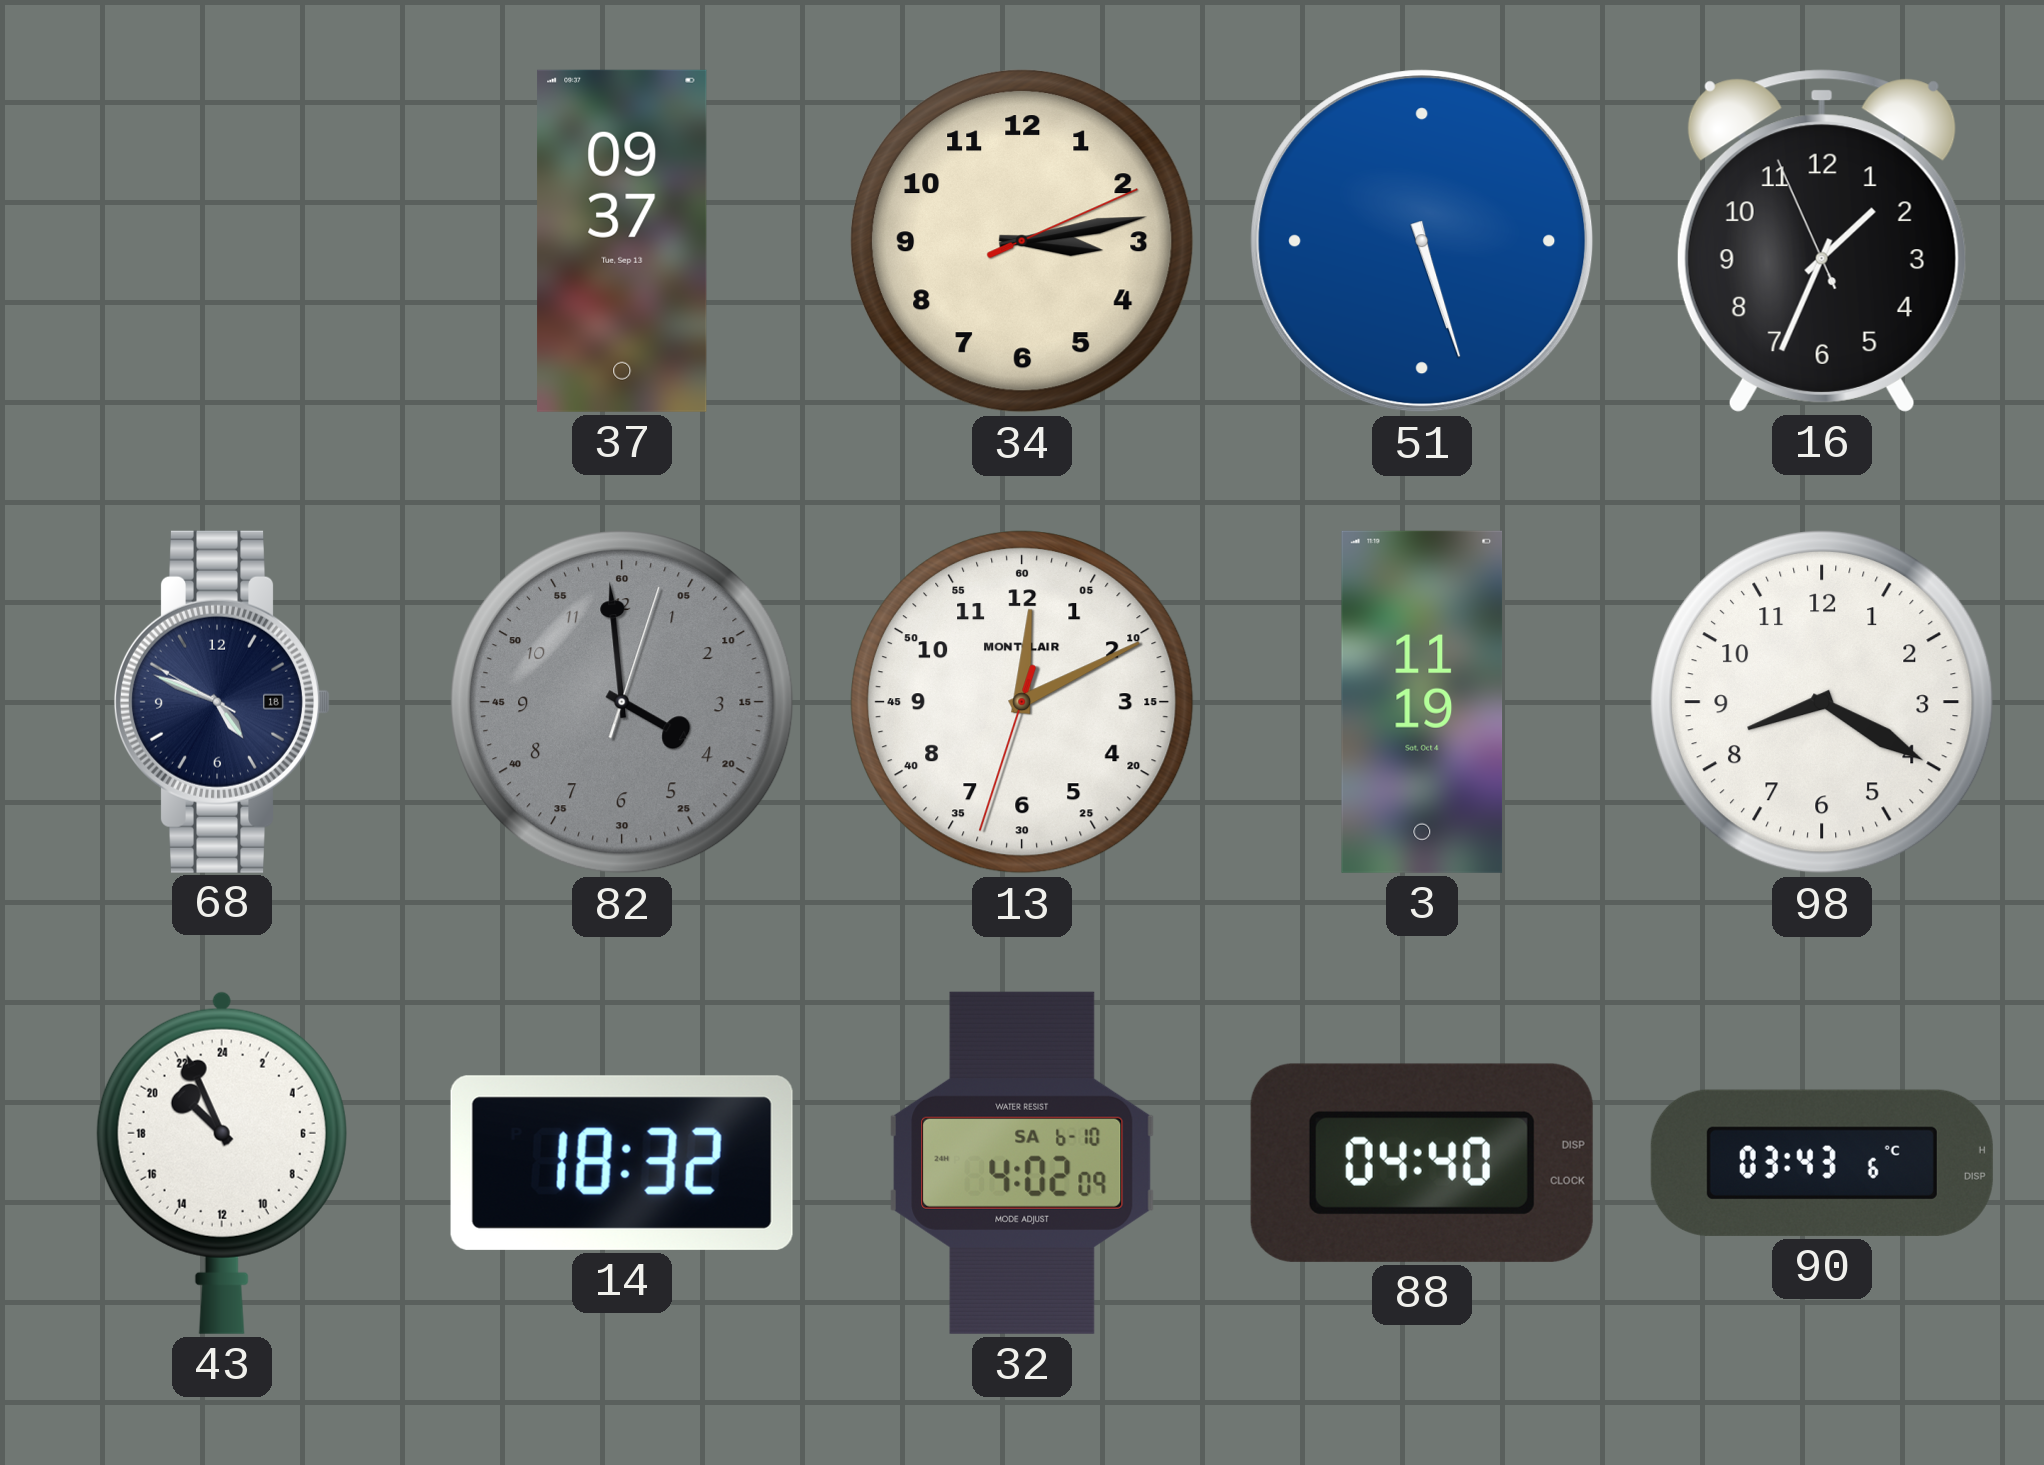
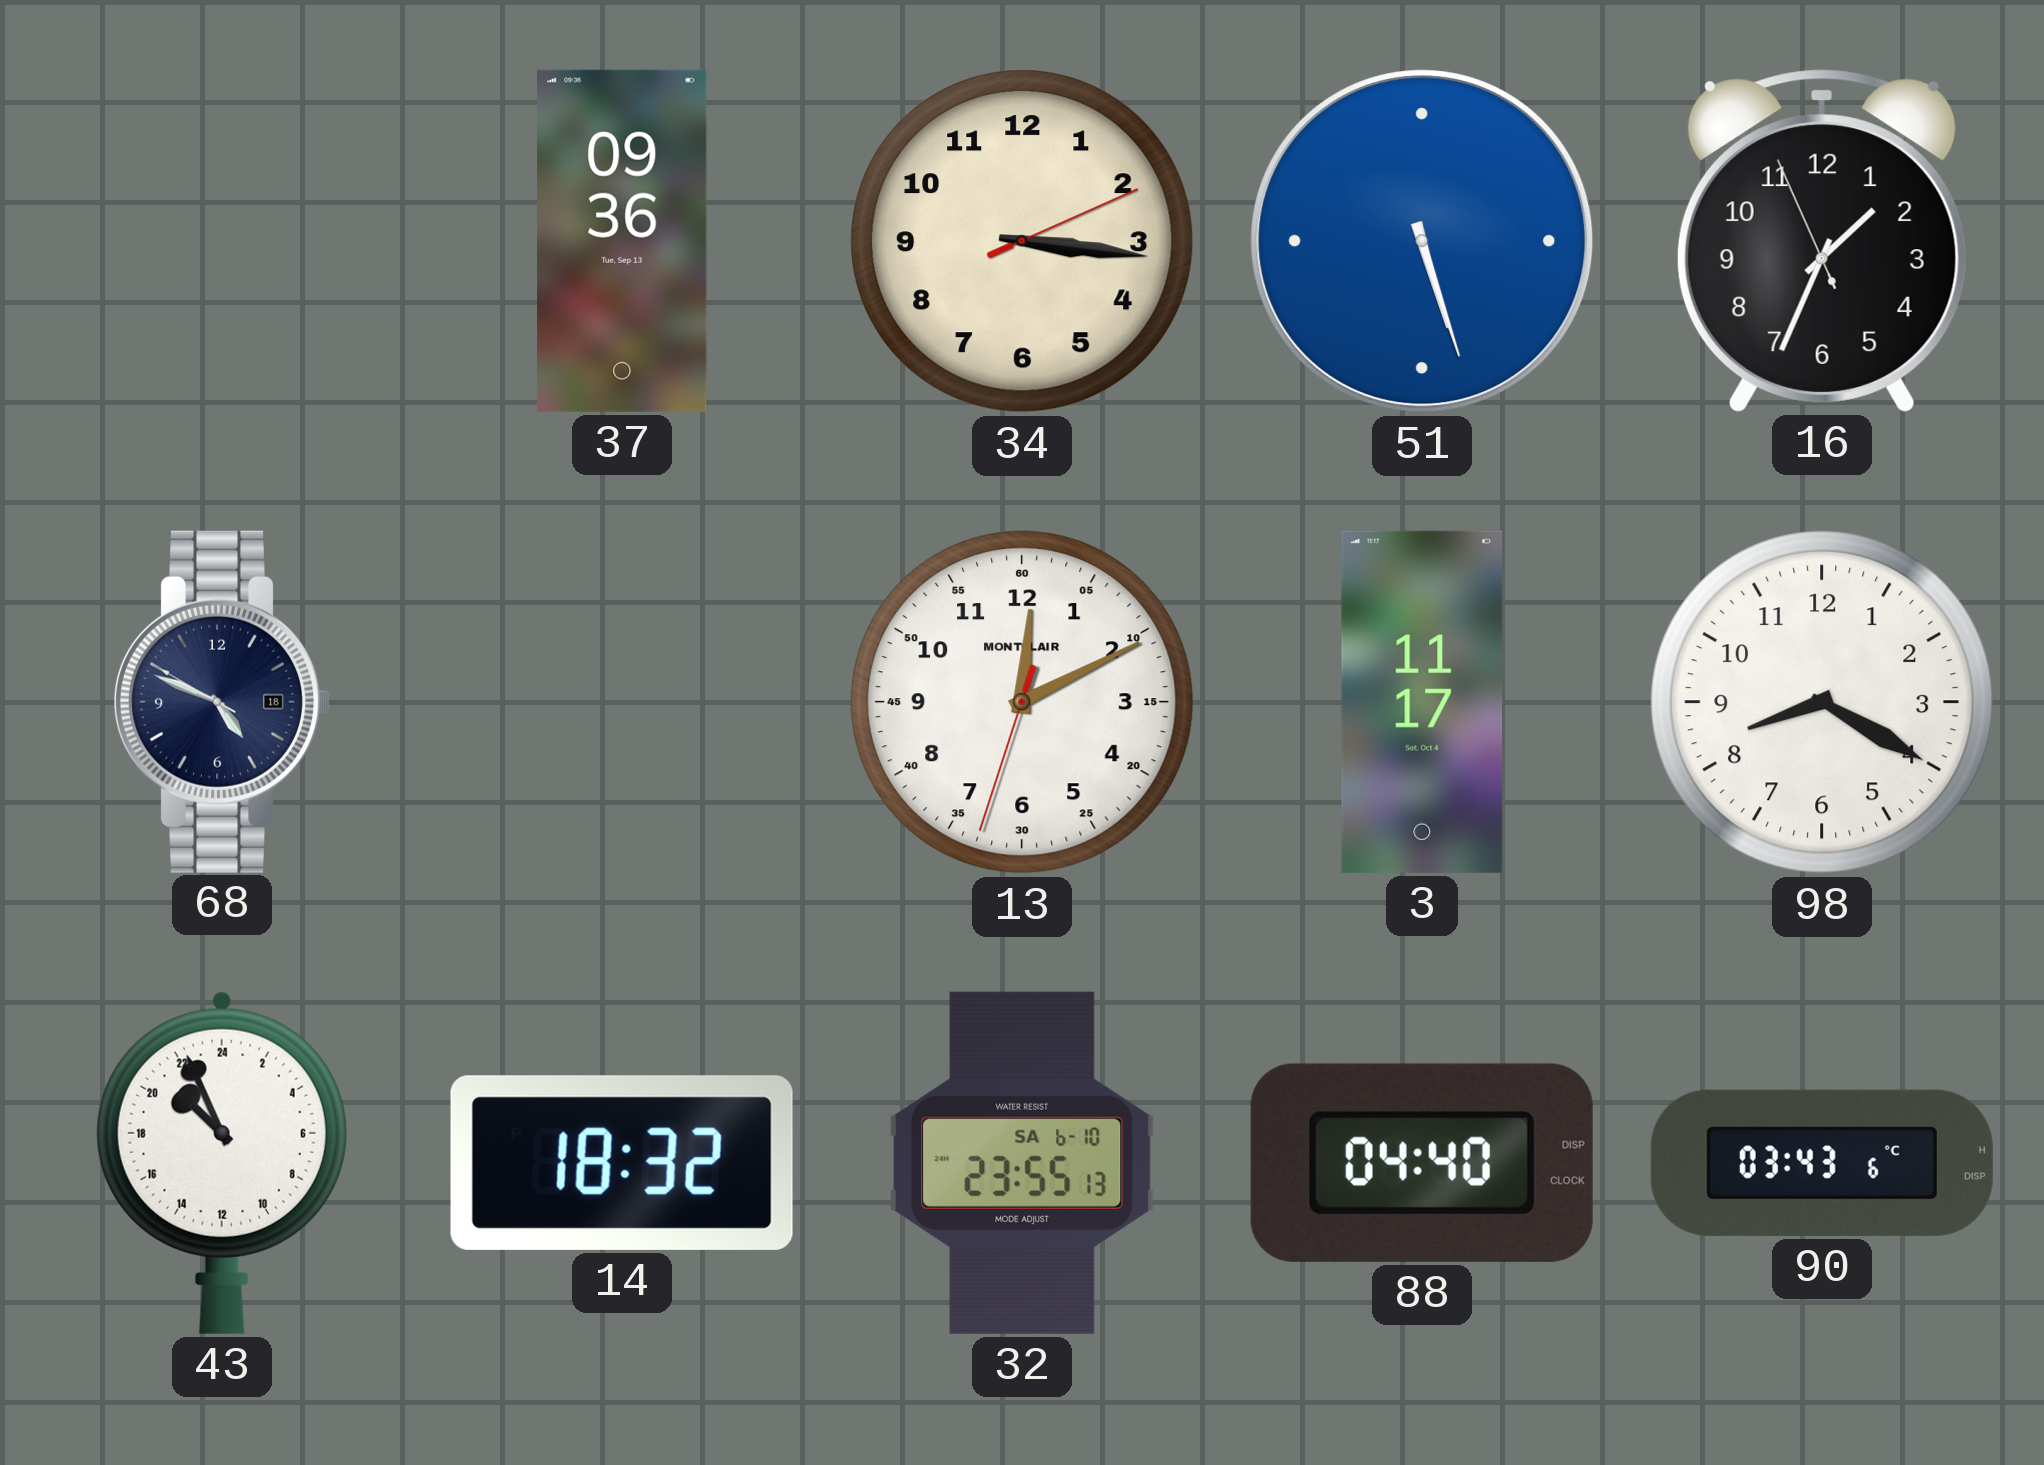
37: 09:37 -> 09:36
34: 3:13 -> 3:16
82: 3:59 -> none
3: 11:19 -> 11:17
32: 4:02 -> 23:55
